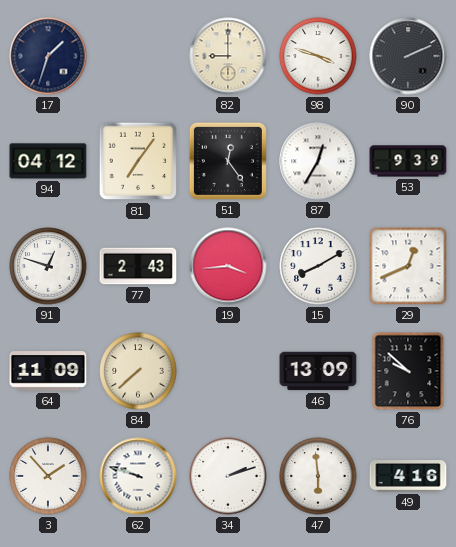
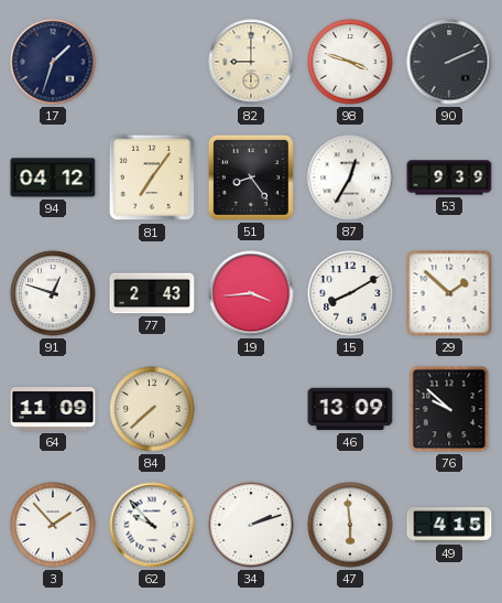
51: 12:24 -> 8:24
29: 12:41 -> 1:52
62: 9:48 -> 9:53
49: 4:16 -> 4:15
